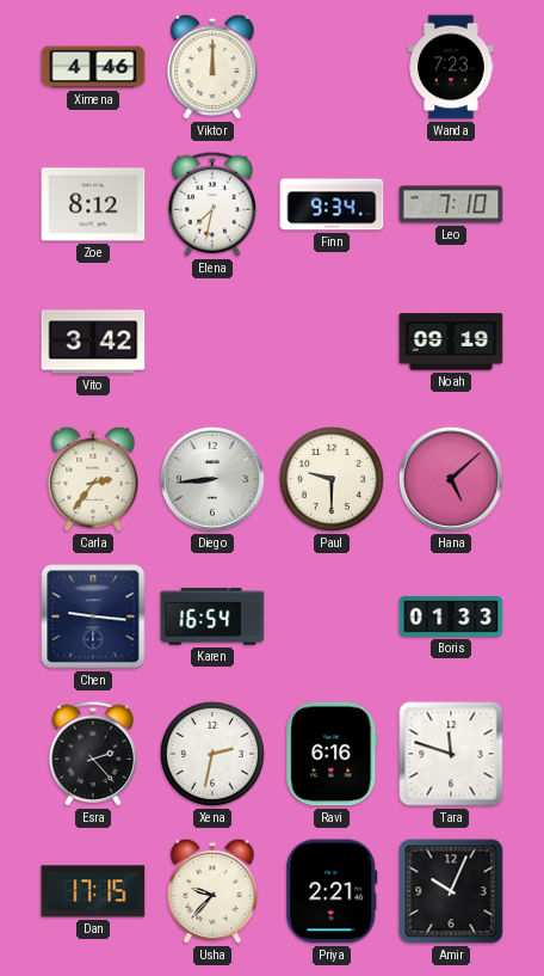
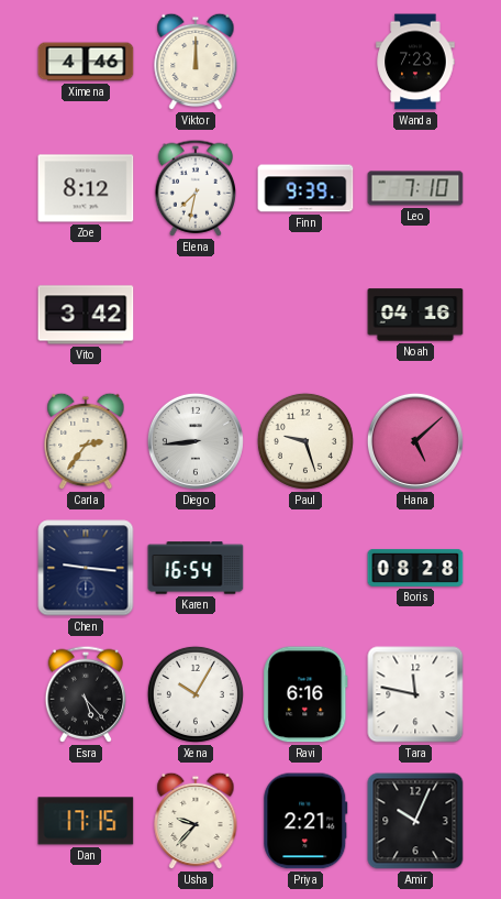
Finn: 9:34 -> 9:39
Noah: 09:19 -> 04:16
Paul: 9:30 -> 9:27
Boris: 01:33 -> 08:28
Esra: 2:23 -> 5:23
Xena: 2:32 -> 10:05
Tara: 11:48 -> 11:47
